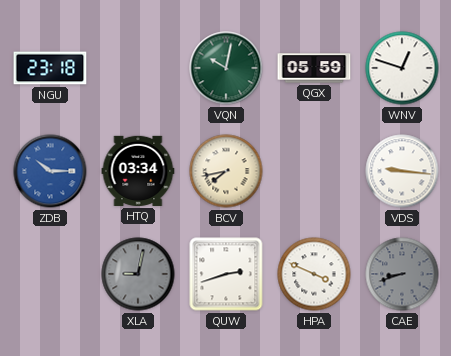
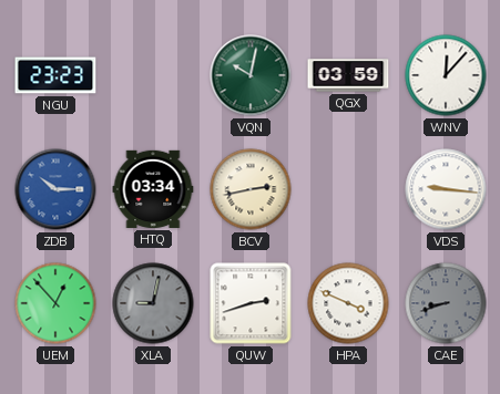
NGU: 23:18 -> 23:23
QGX: 05:59 -> 03:59
WNV: 12:48 -> 12:07
BCV: 7:43 -> 2:43
UEM: none -> 12:53
